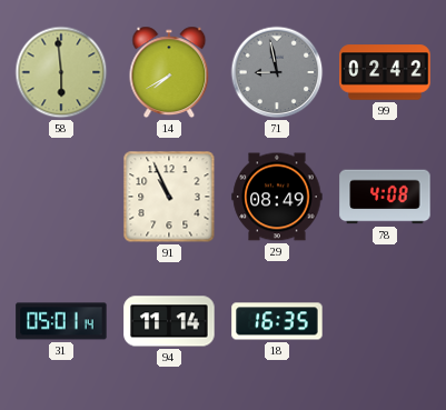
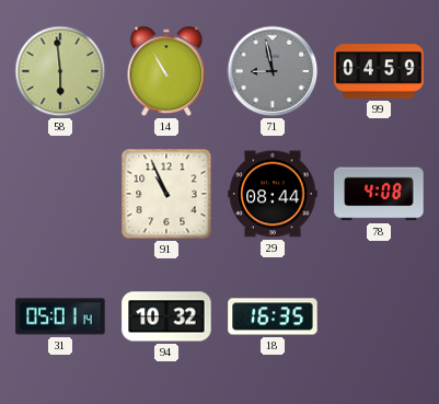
14: 7:40 -> 10:55
99: 02:42 -> 04:59
29: 08:49 -> 08:44
94: 11:14 -> 10:32
